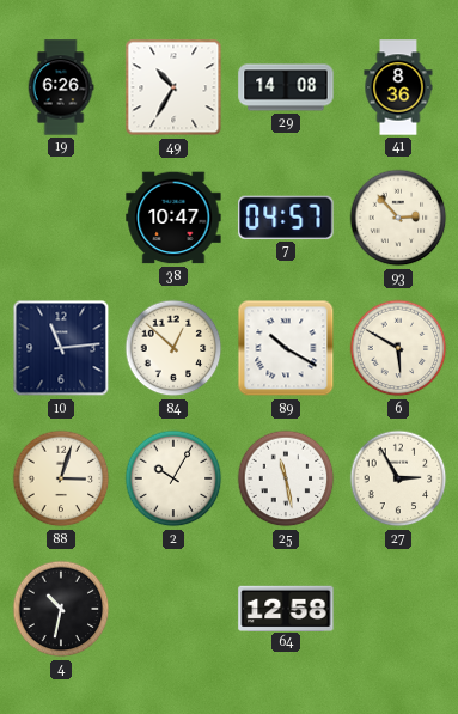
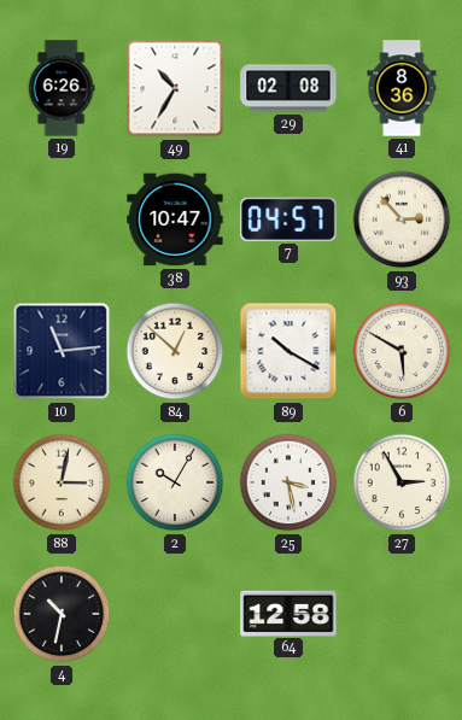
29: 14:08 -> 02:08
88: 3:03 -> 3:02
25: 11:28 -> 3:28
